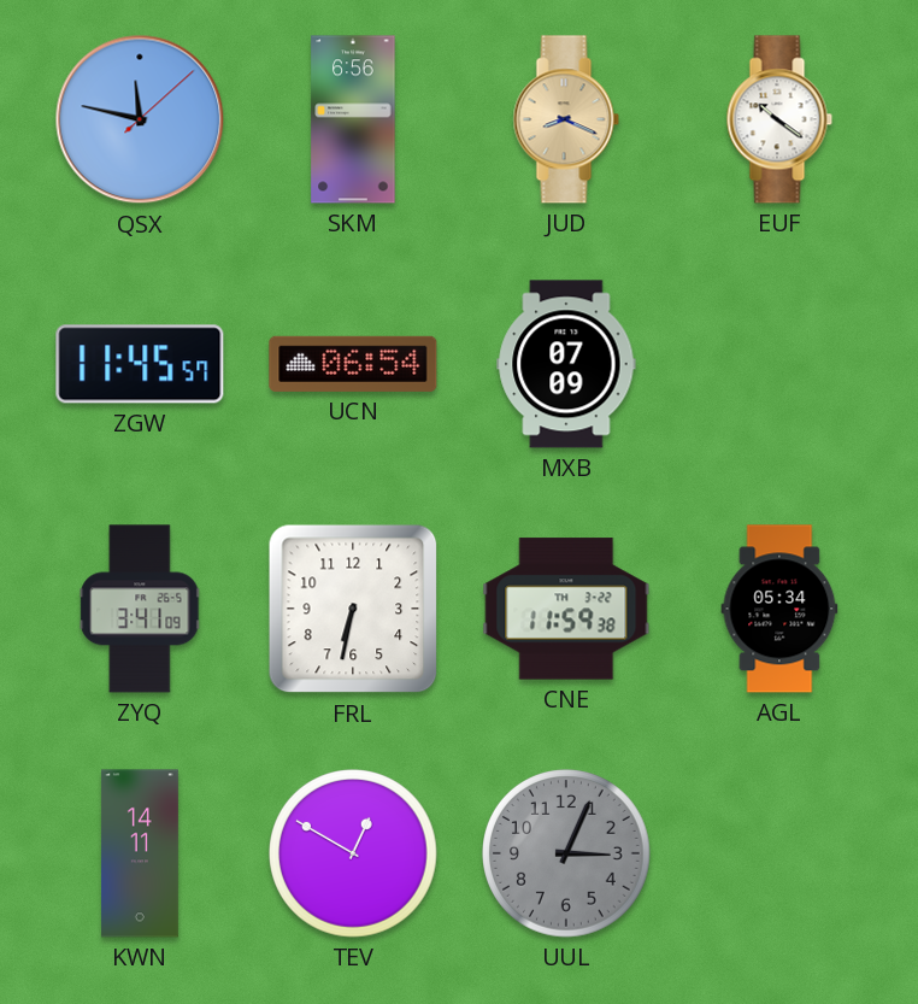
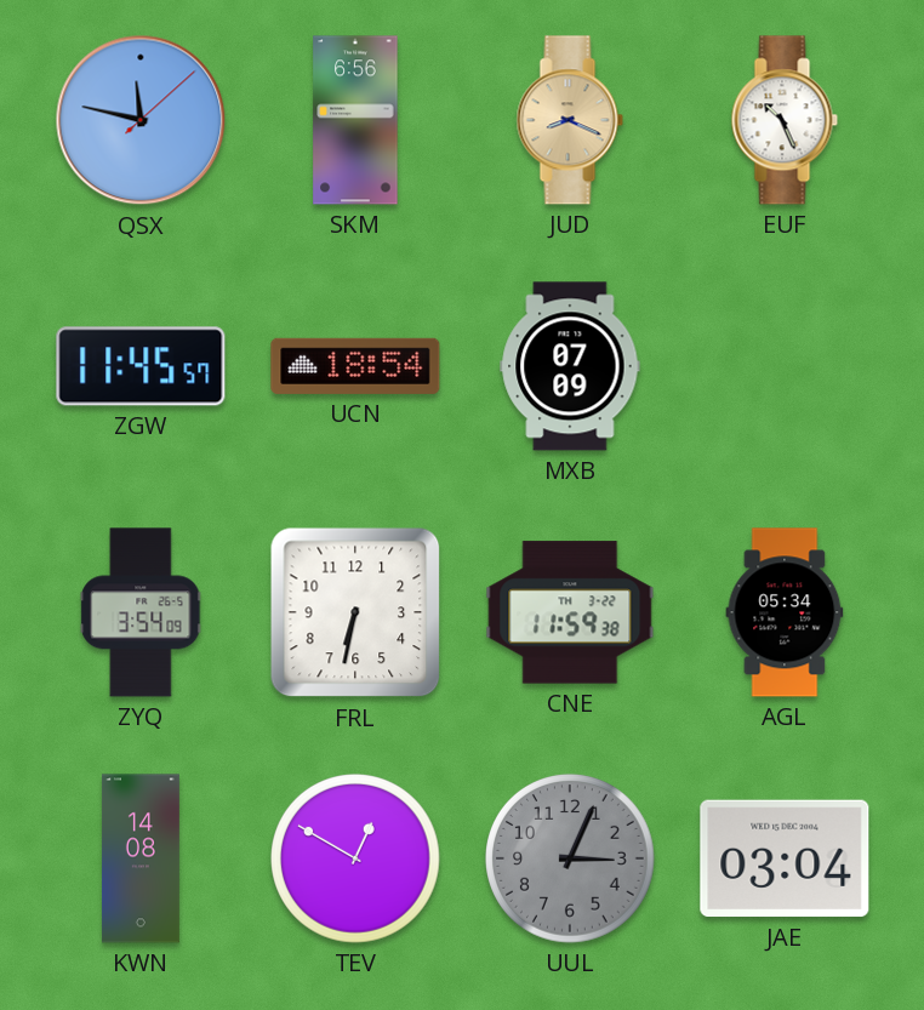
EUF: 10:21 -> 10:26
UCN: 06:54 -> 18:54
ZYQ: 3:41 -> 3:54
KWN: 14:11 -> 14:08
JAE: none -> 03:04
